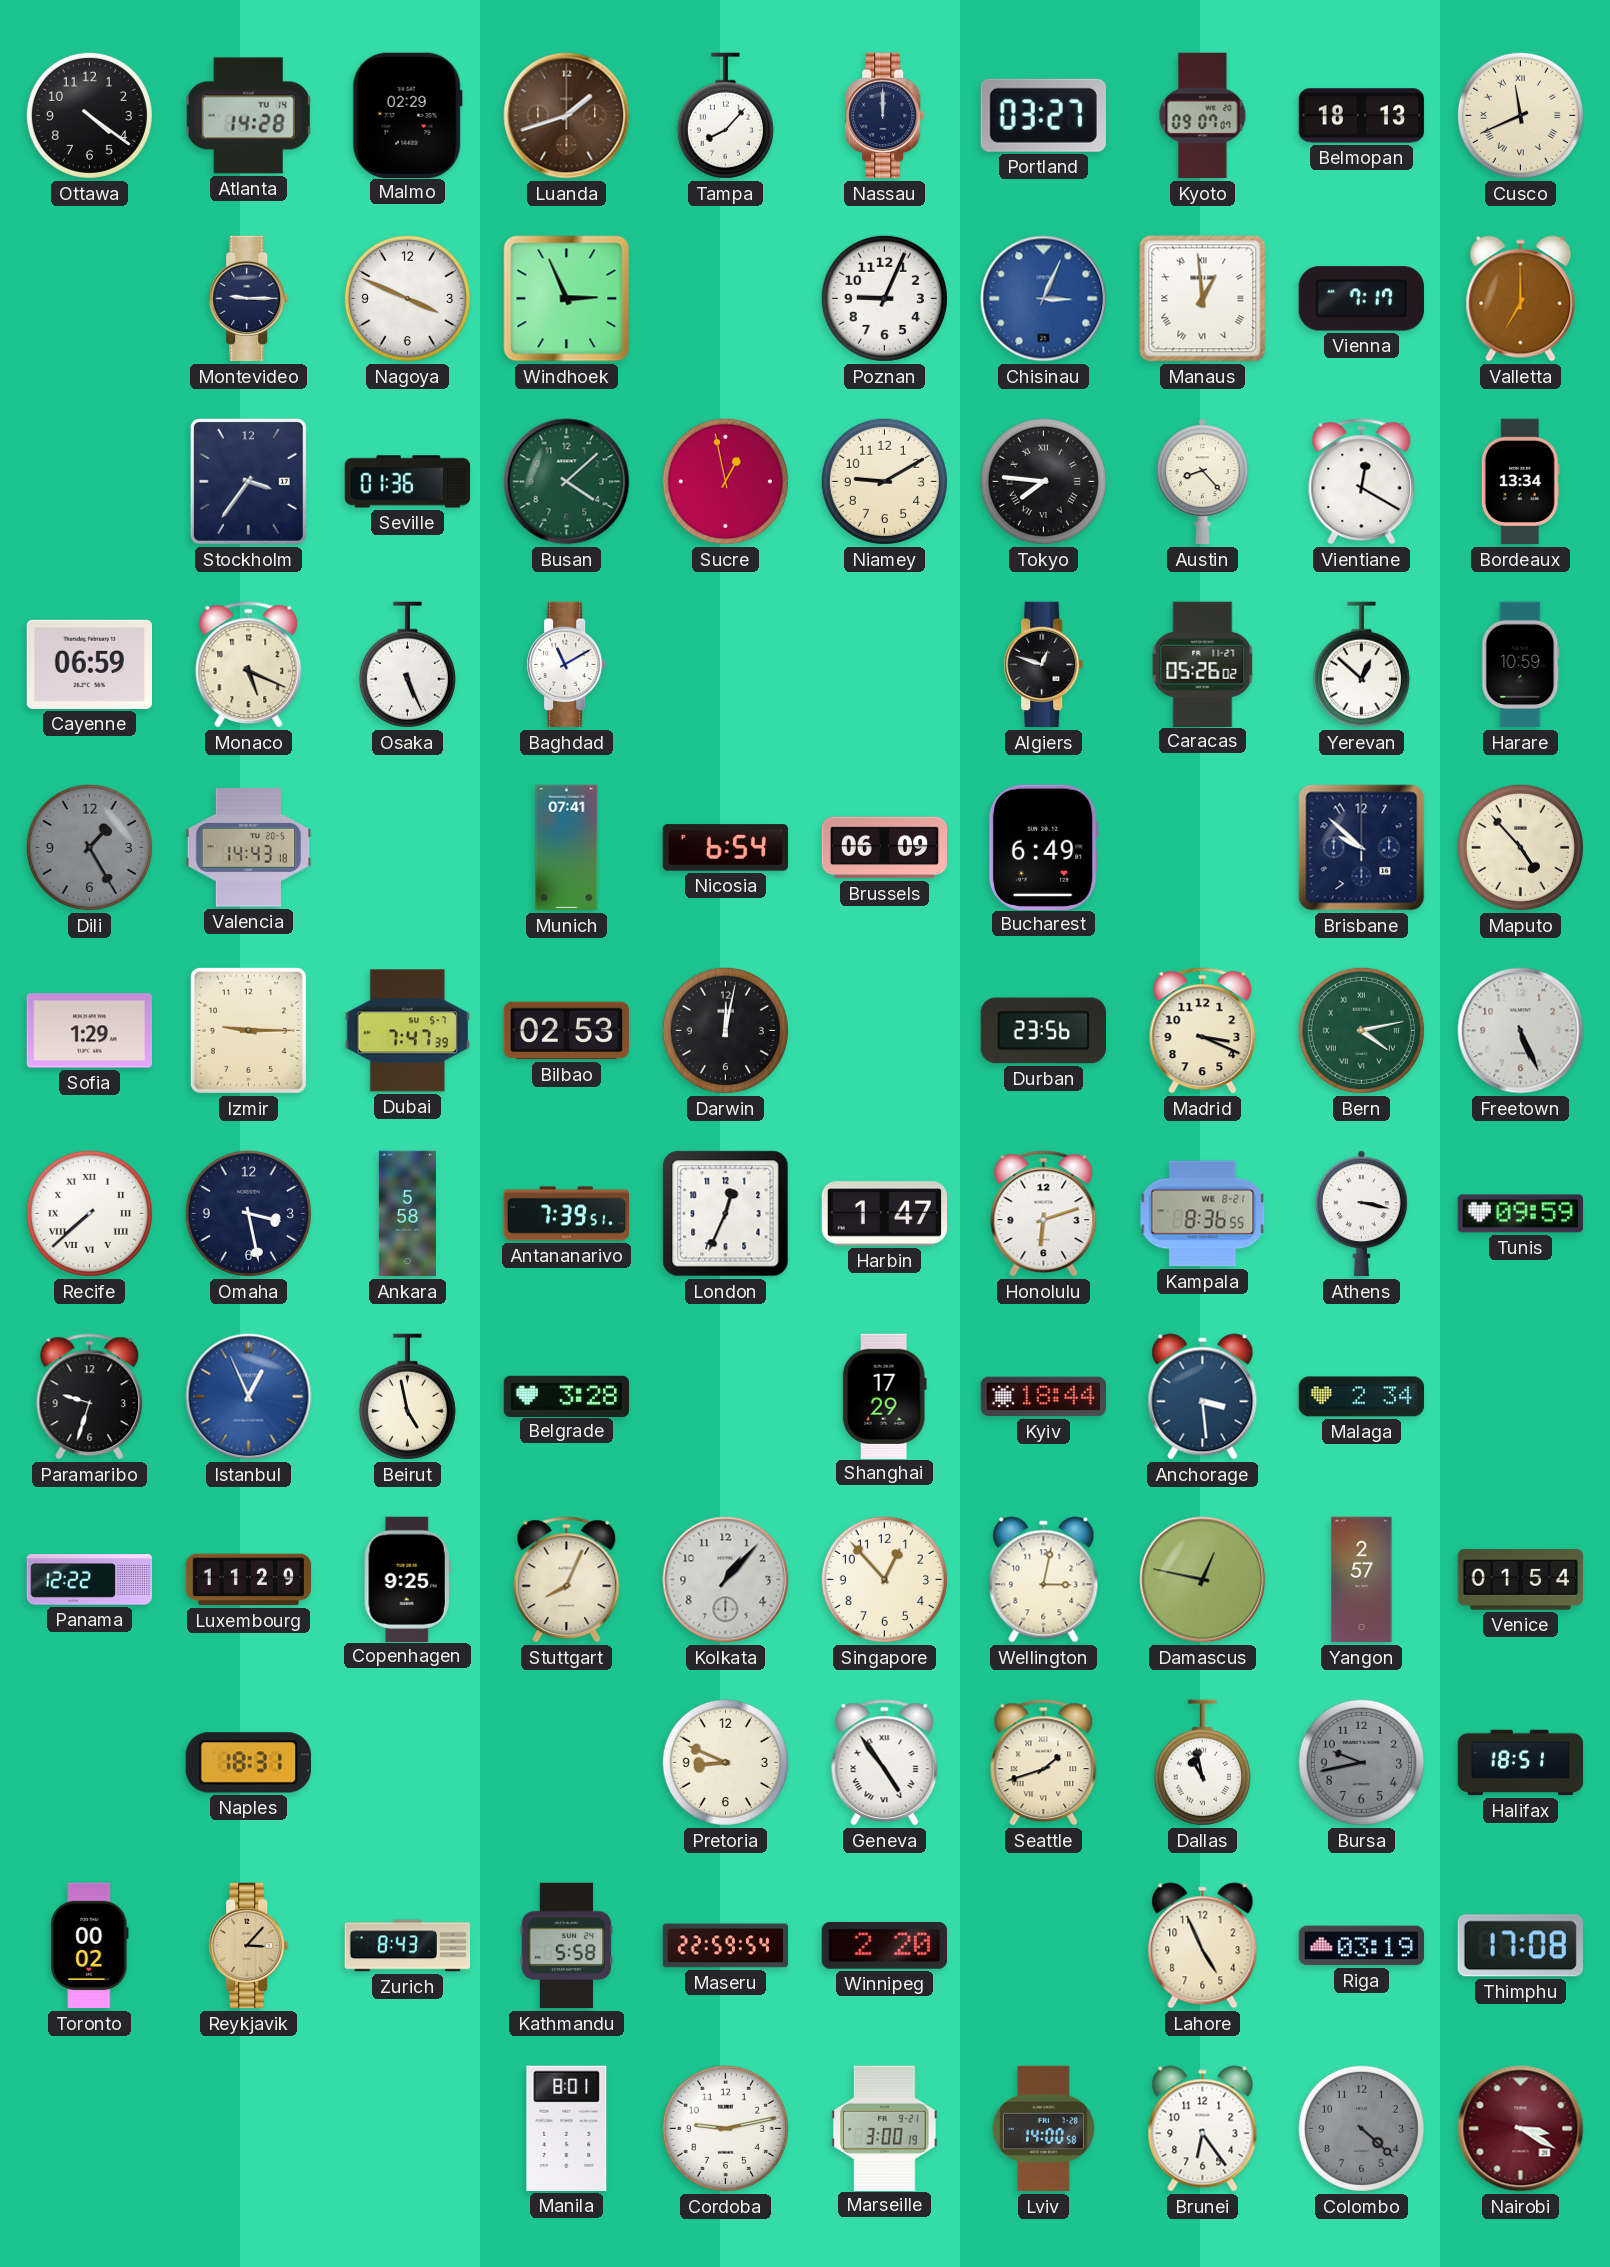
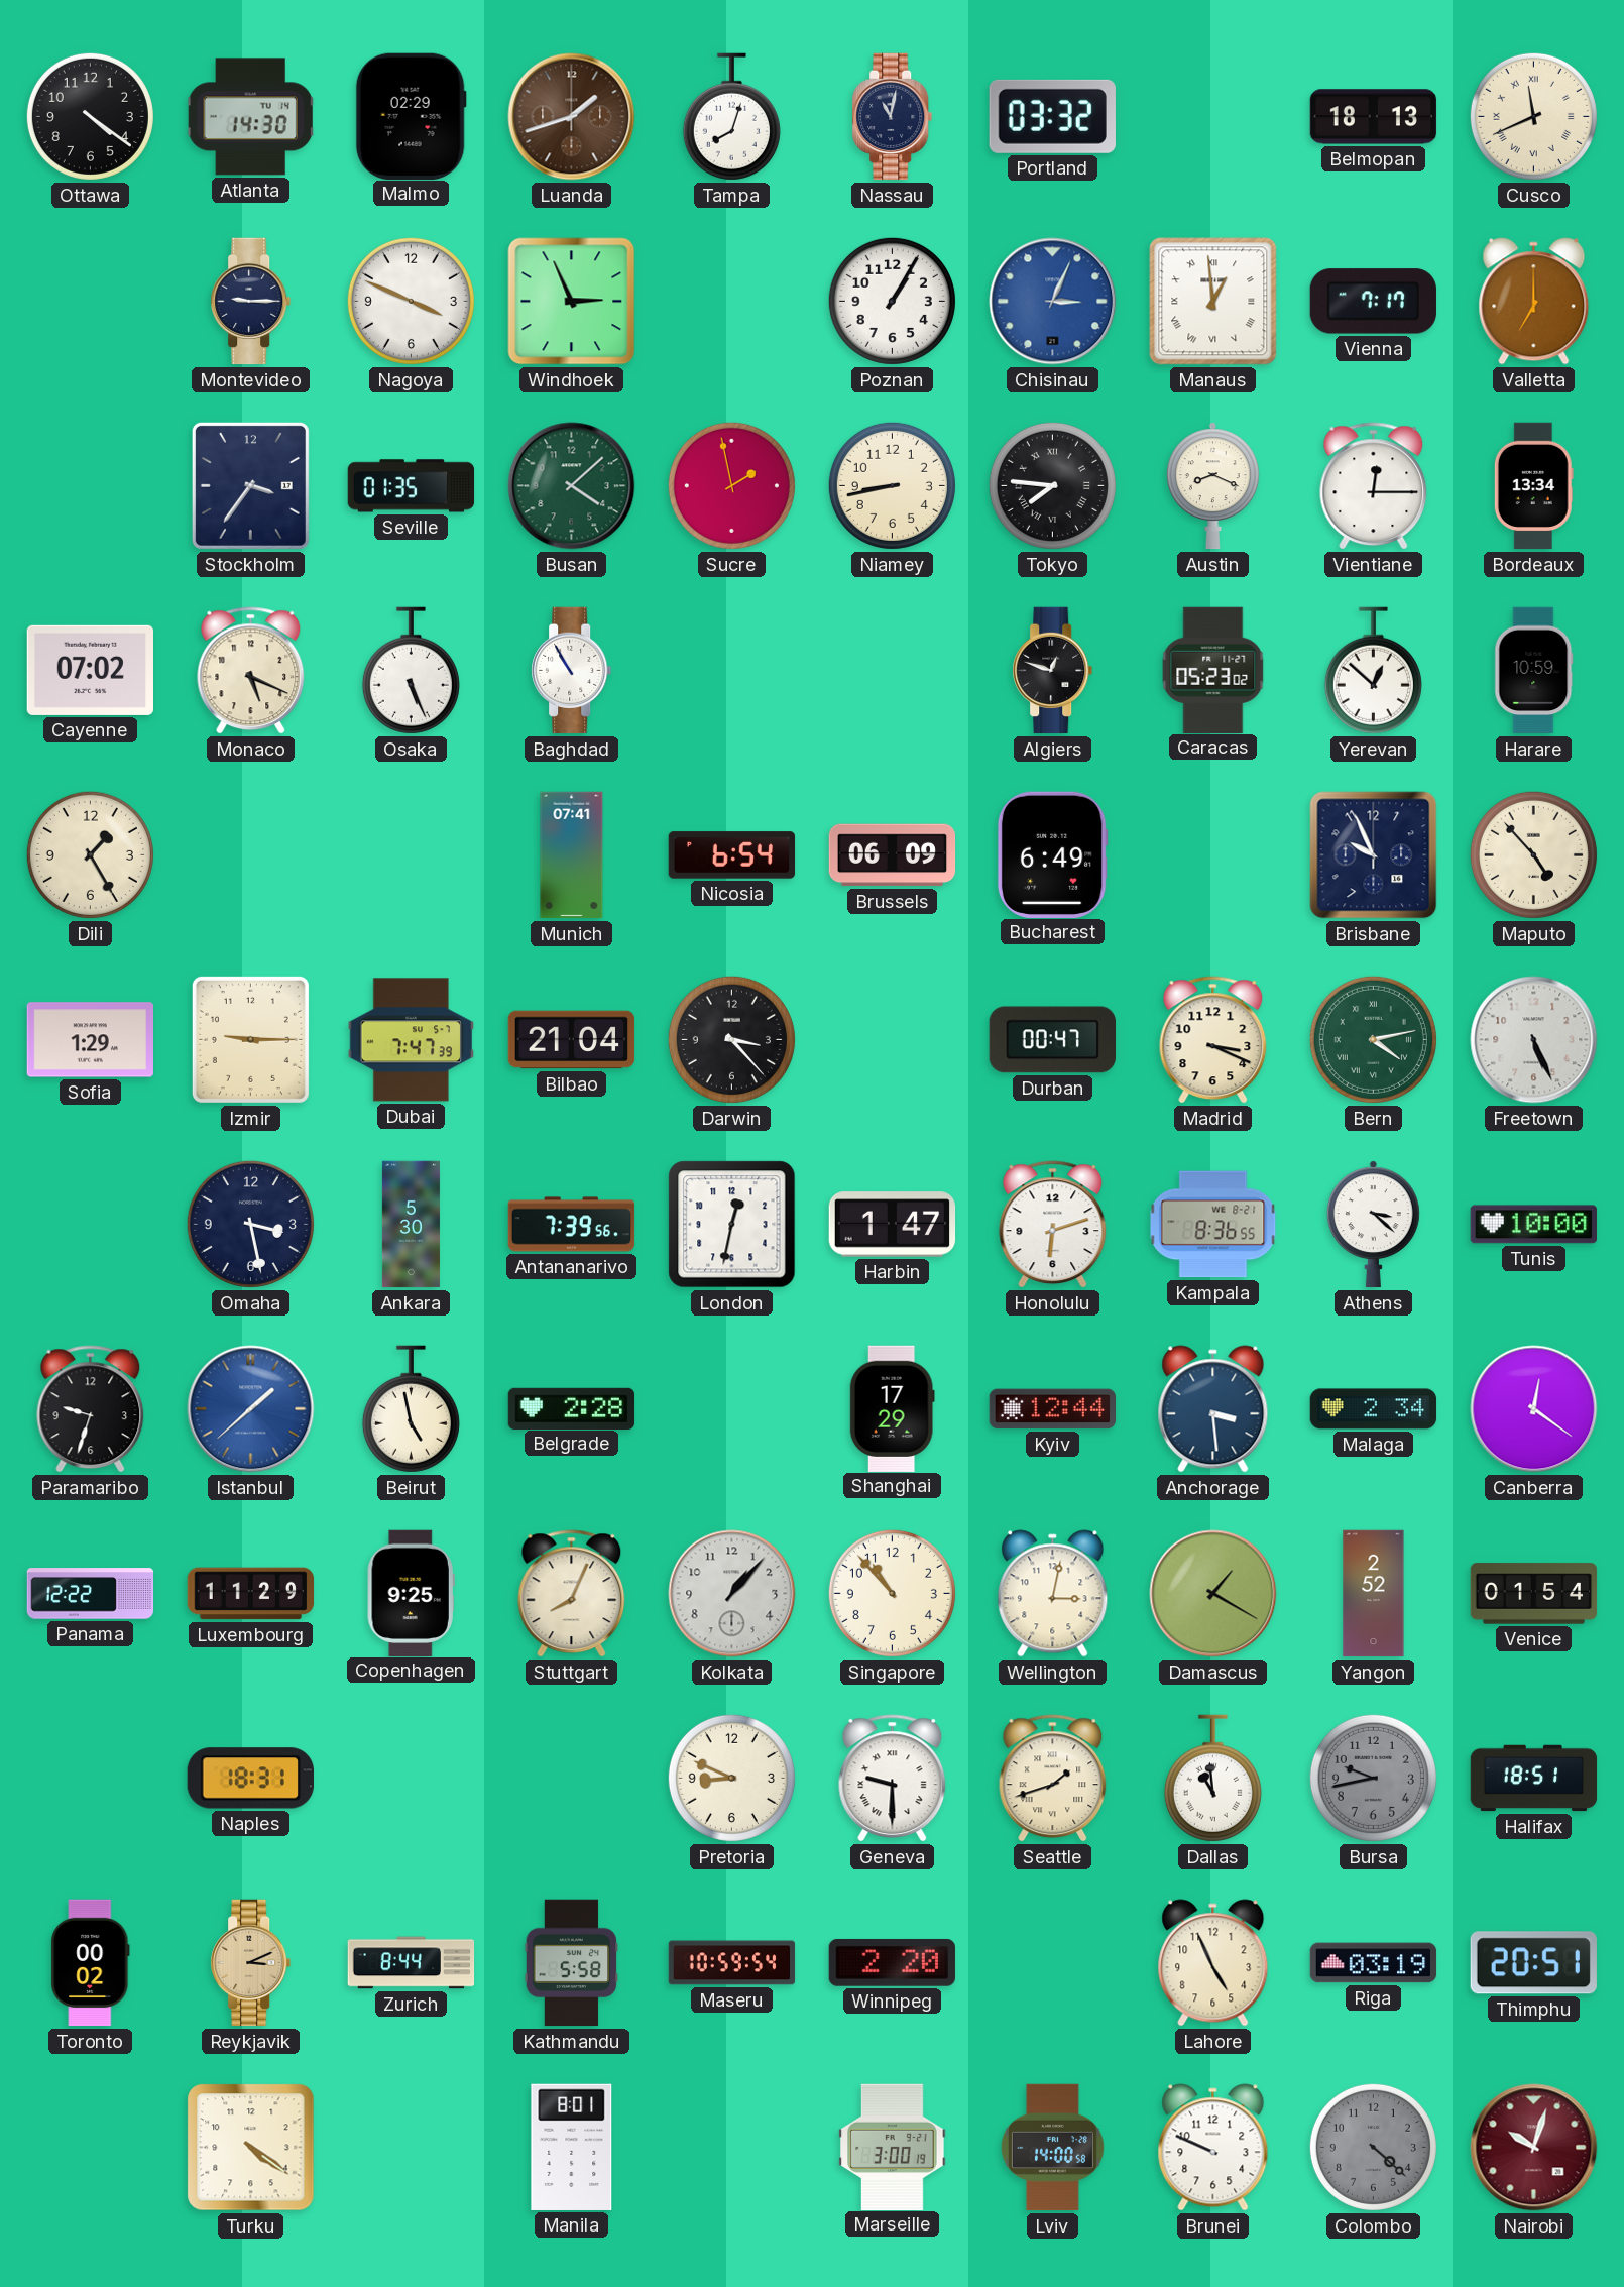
Atlanta: 14:28 -> 14:30
Tampa: 8:07 -> 8:03
Nassau: 12:00 -> 11:02
Portland: 03:27 -> 03:32
Kyoto: 09:07 -> none
Poznan: 9:04 -> 1:05
Seville: 01:36 -> 01:35
Sucre: 12:58 -> 1:58
Niamey: 9:10 -> 8:43
Austin: 8:23 -> 8:19
Vientiane: 12:20 -> 12:15
Cayenne: 06:59 -> 07:02
Baghdad: 11:10 -> 10:55
Caracas: 05:26 -> 05:23
Dili dial: grey -> cream
Valencia: 14:43 -> none
Brisbane: 9:52 -> 9:56
Bilbao: 02:53 -> 21:04
Darwin: 12:02 -> 3:23
Durban: 23:56 -> 00:47
Recife: 7:38 -> none
Ankara: 5:58 -> 5:30
Antananarivo: 7:39:51 -> 7:39:56
London: 12:34 -> 12:32
Athens: 3:17 -> 3:22
Tunis: 09:59 -> 10:00
Istanbul: 12:56 -> 1:38
Belgrade: 3:28 -> 2:28
Kyiv: 18:44 -> 12:44
Canberra: none -> 12:21
Singapore: 12:53 -> 10:53
Damascus: 12:47 -> 1:20
Yangon: 2:57 -> 2:52
Geneva: 4:54 -> 9:30
Dallas: 10:58 -> 10:59
Reykjavik: 3:07 -> 3:11
Zurich: 8:43 -> 8:44
Maseru: 22:59 -> 10:59
Thimphu: 17:08 -> 20:51
Turku: none -> 4:21
Cordoba: 9:13 -> none
Brunei: 6:24 -> 9:49
Nairobi: 3:20 -> 10:03
